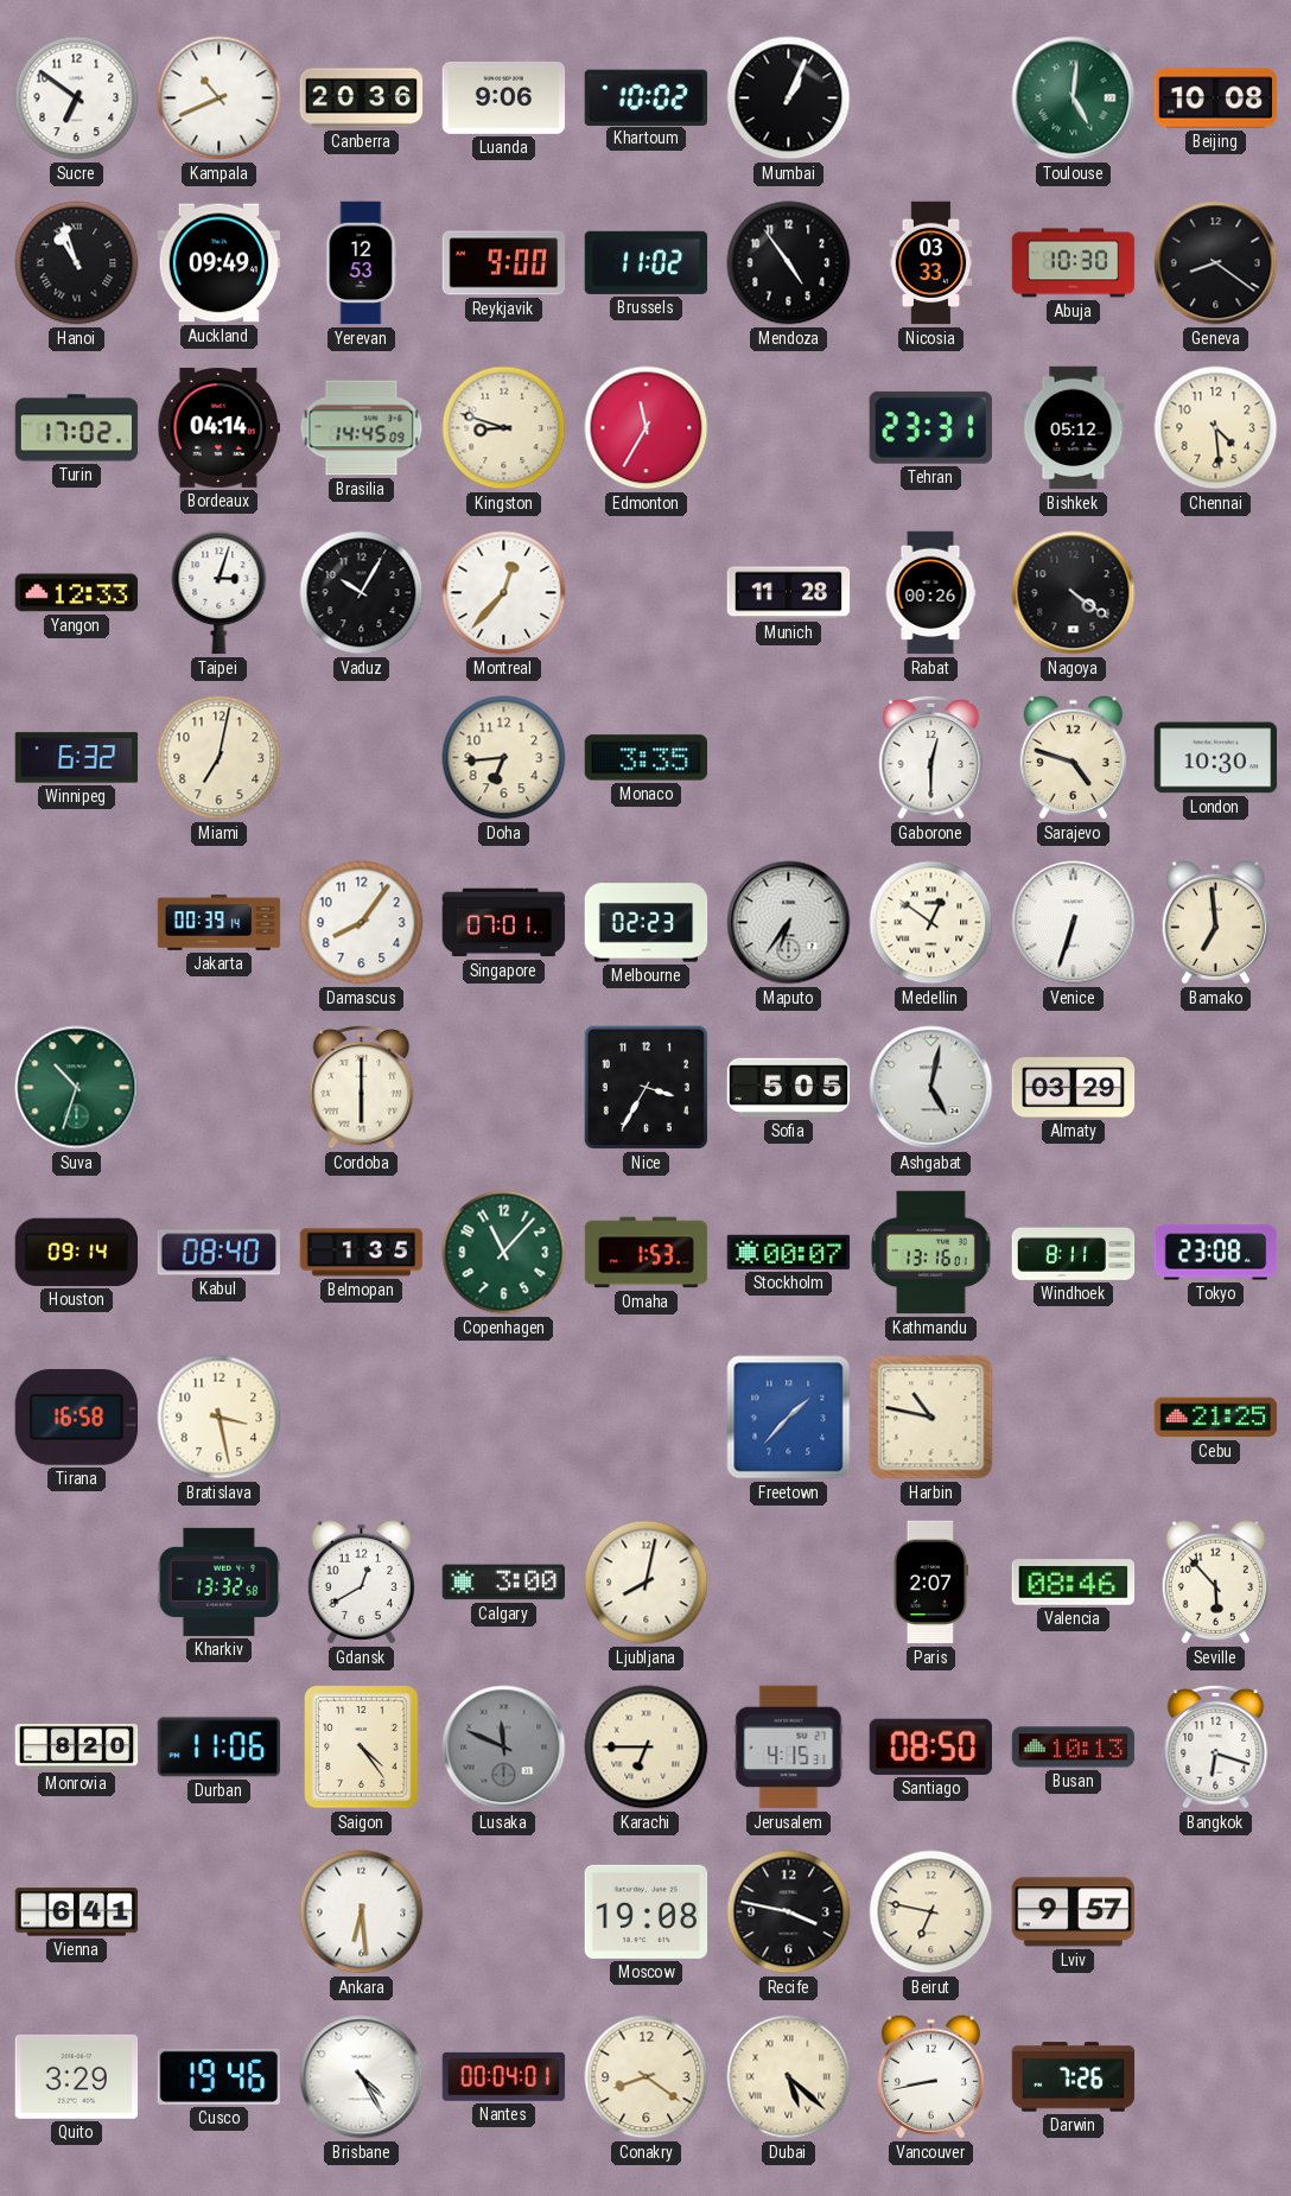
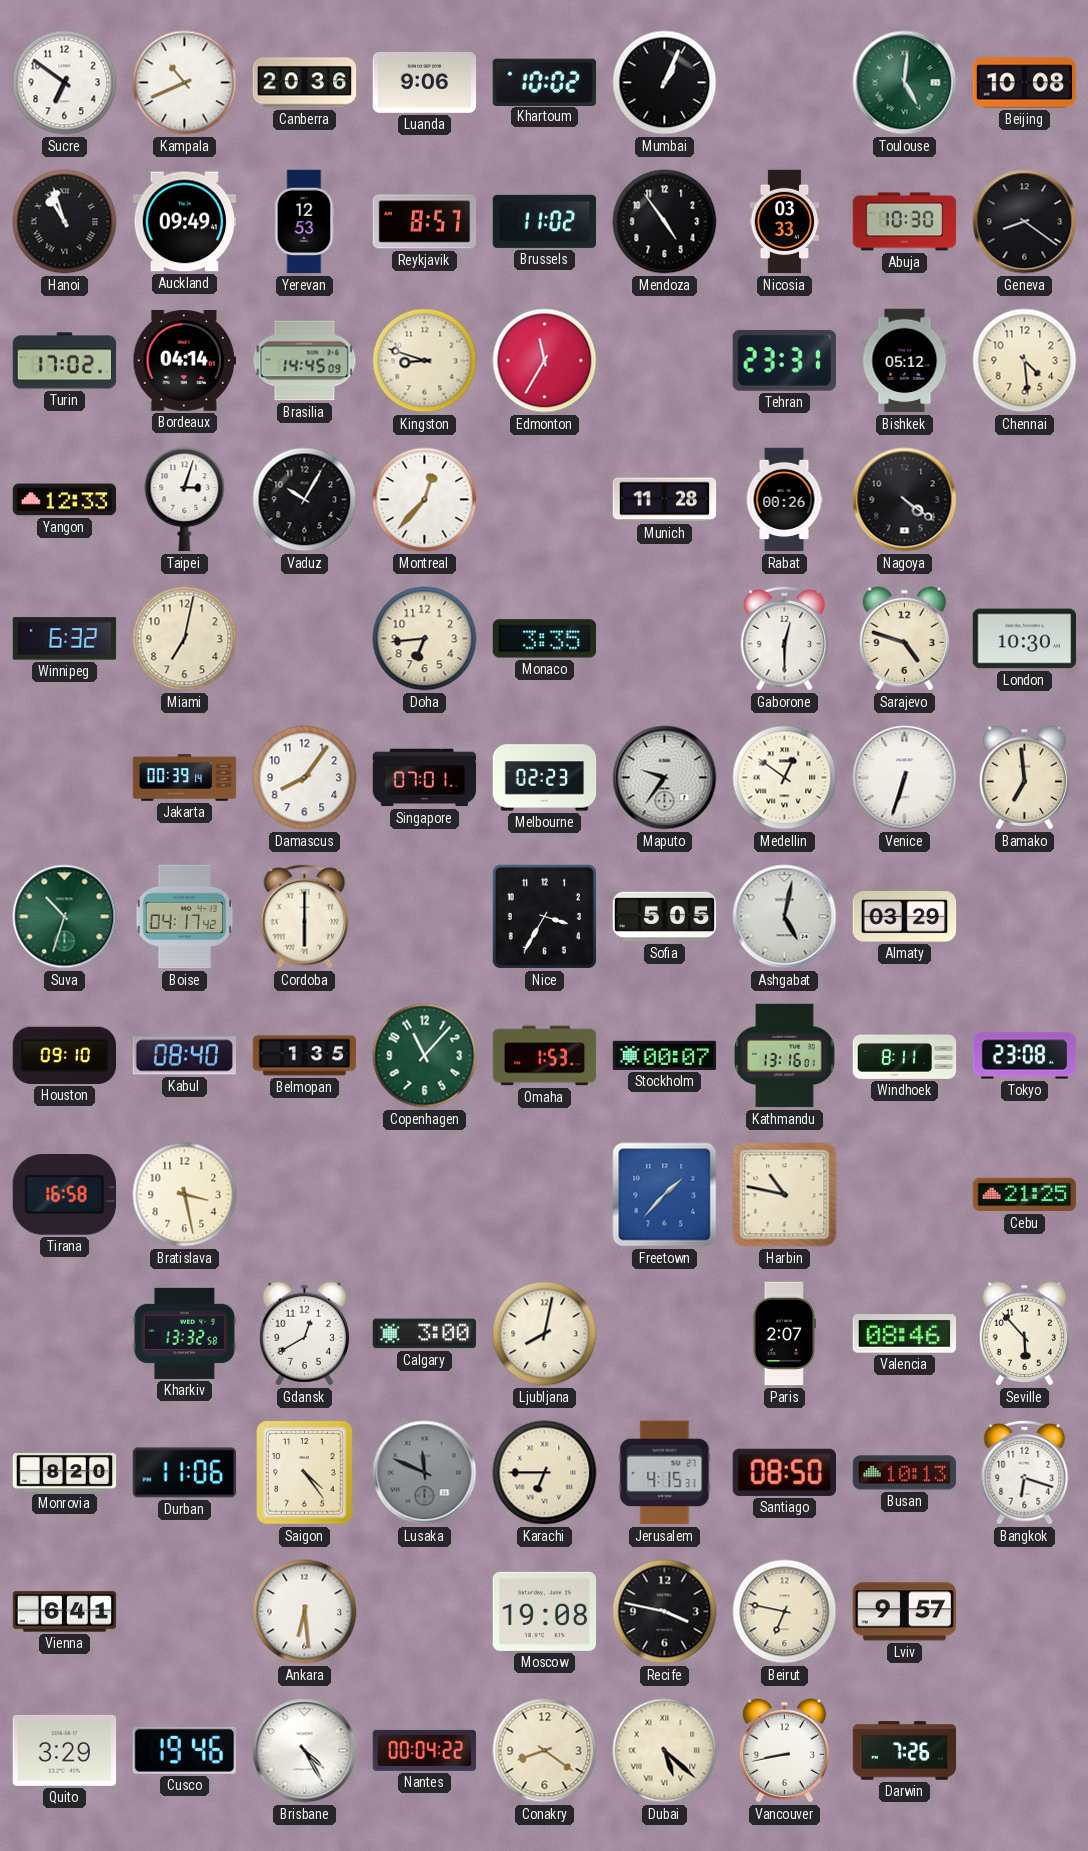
Reykjavik: 9:00 -> 8:57
Maputo: 6:36 -> 9:36
Boise: none -> 04:17
Houston: 09:14 -> 09:10
Nantes: 00:04:01 -> 00:04:22
